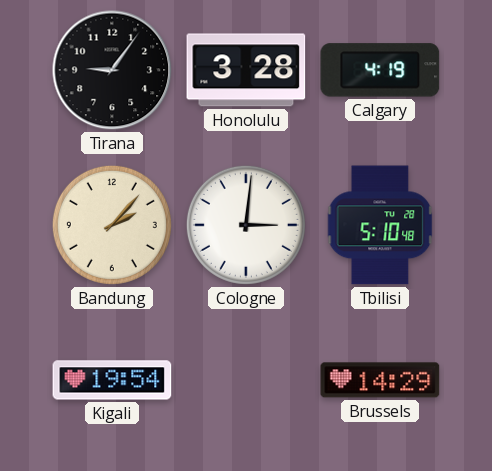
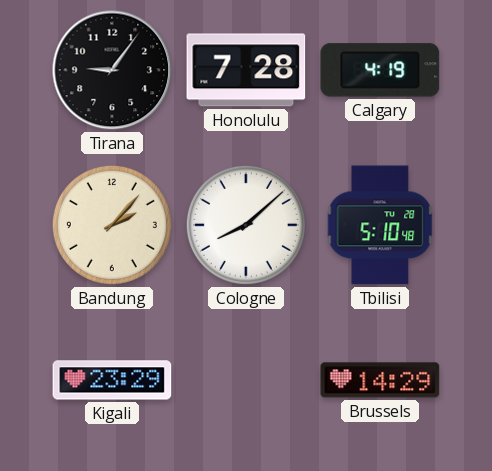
Honolulu: 3:28 -> 7:28
Cologne: 3:01 -> 8:08
Kigali: 19:54 -> 23:29
